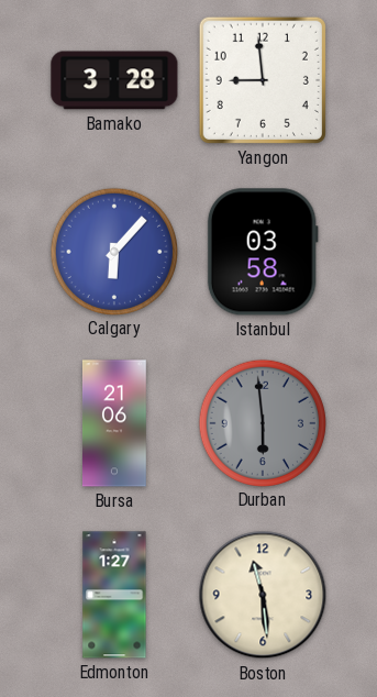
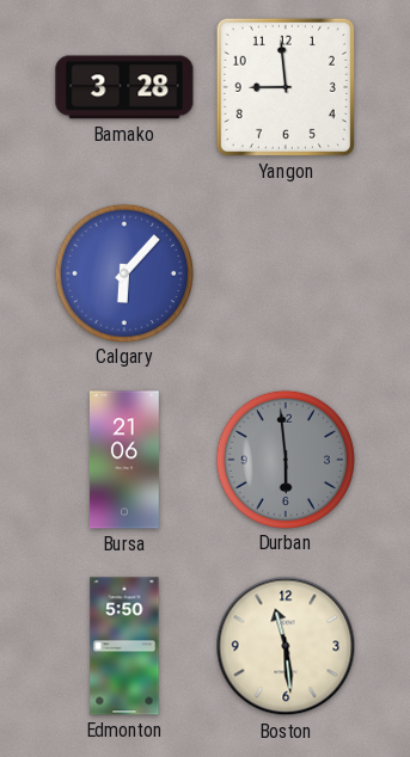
Istanbul: 03:58 -> none
Edmonton: 1:27 -> 5:50
